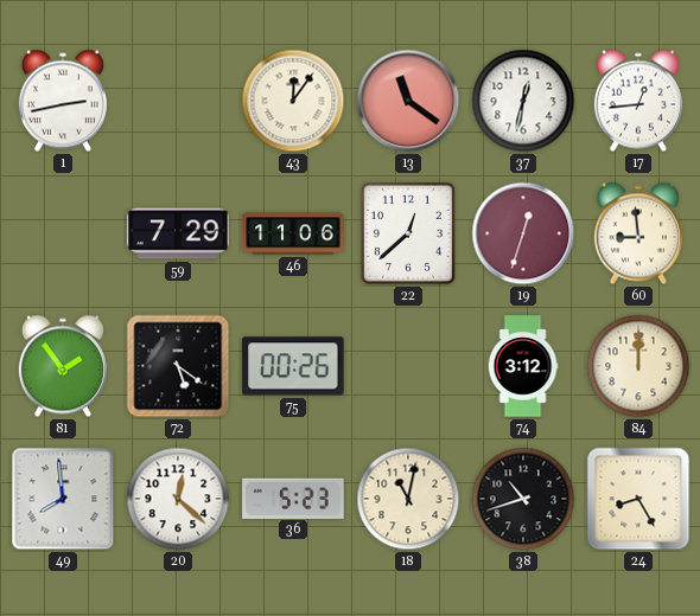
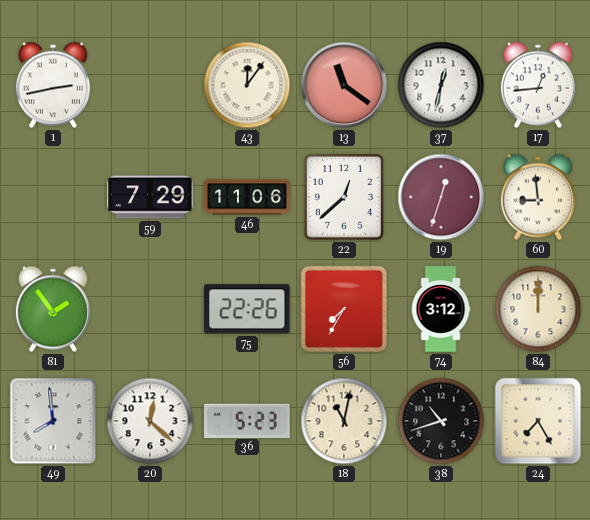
72: 5:21 -> none
75: 00:26 -> 22:26
56: none -> 7:35
24: 8:25 -> 7:25
